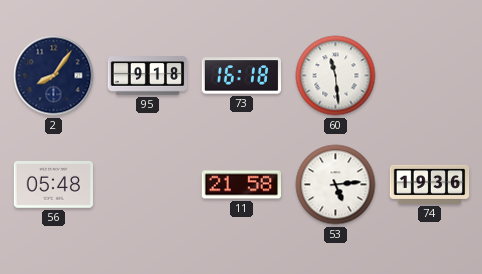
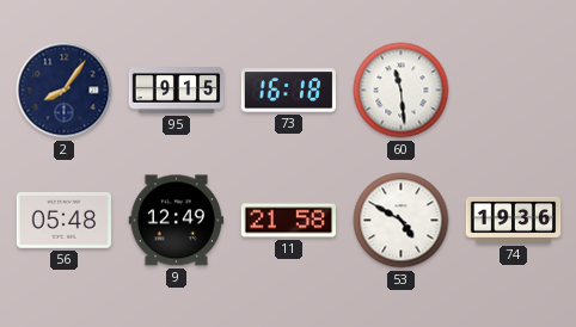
95: 9:18 -> 9:15
9: none -> 12:49
53: 5:14 -> 4:50
